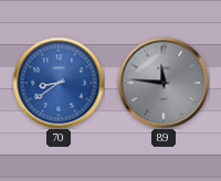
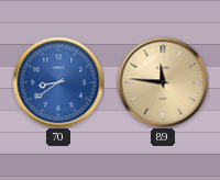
89 dial: grey -> champagne
